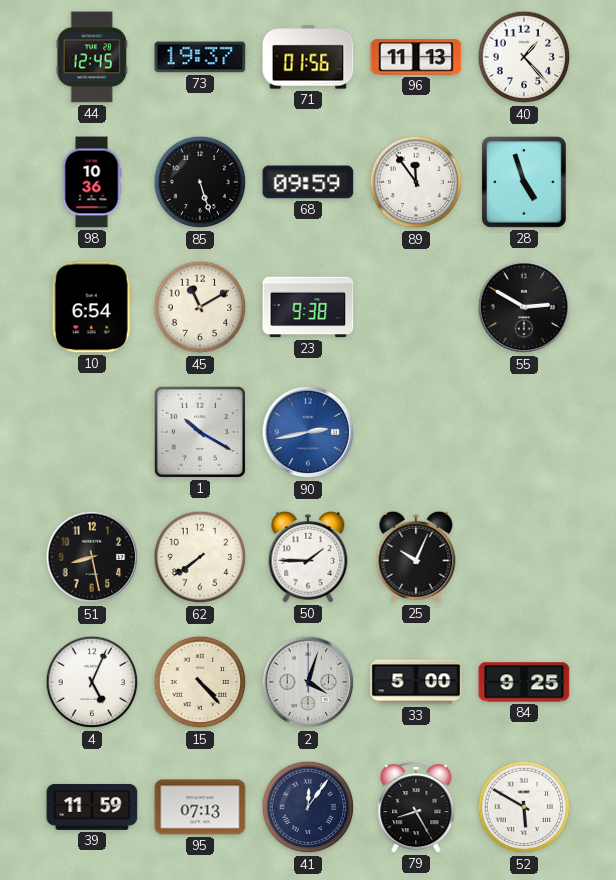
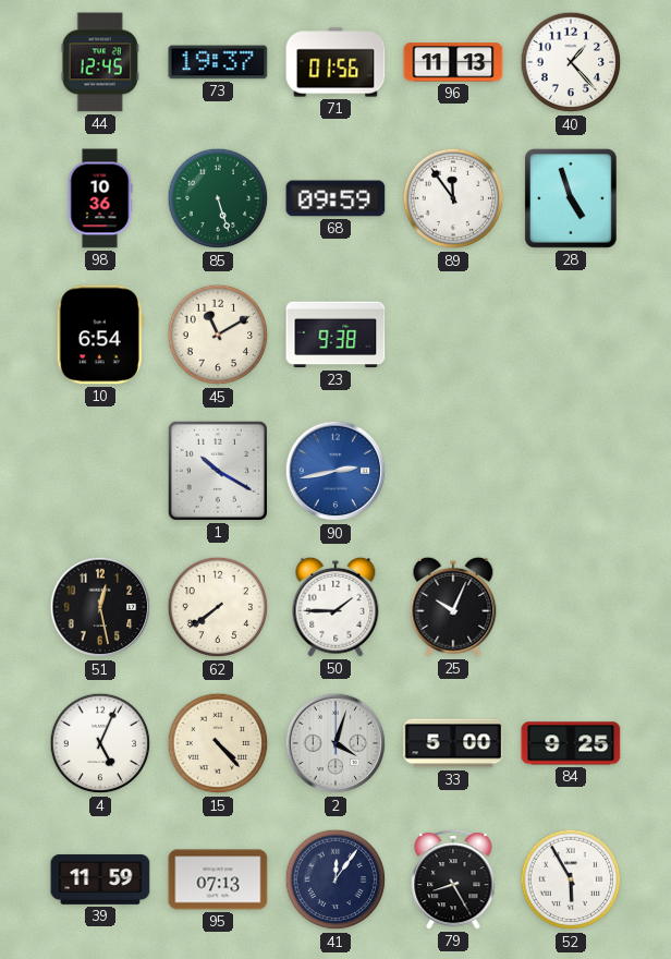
85 dial: black -> green
55: 2:50 -> none
51: 8:28 -> 12:28
52: 5:50 -> 5:55
